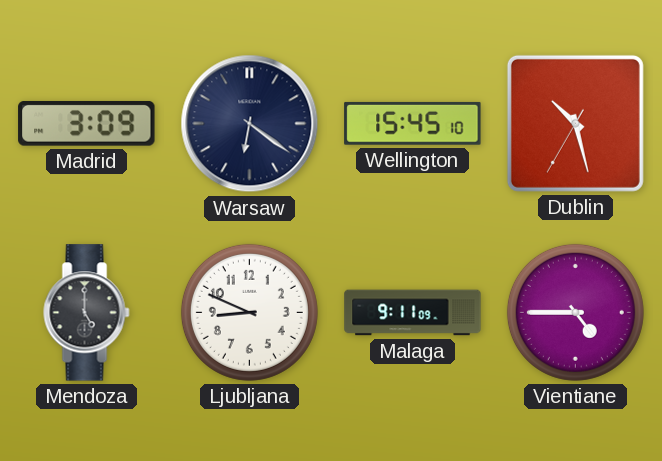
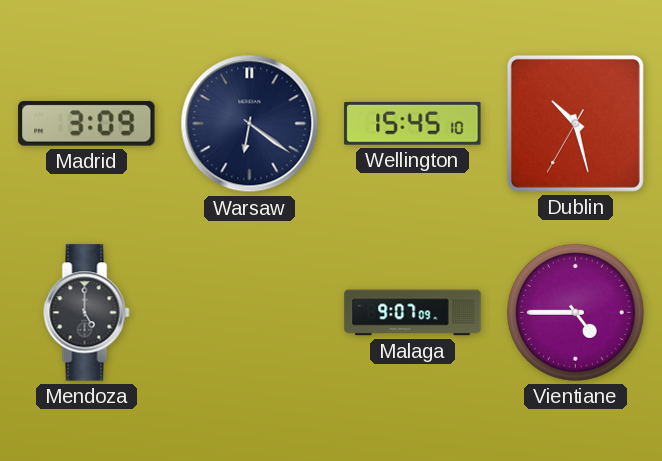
Ljubljana: 8:49 -> none
Malaga: 9:11 -> 9:07
